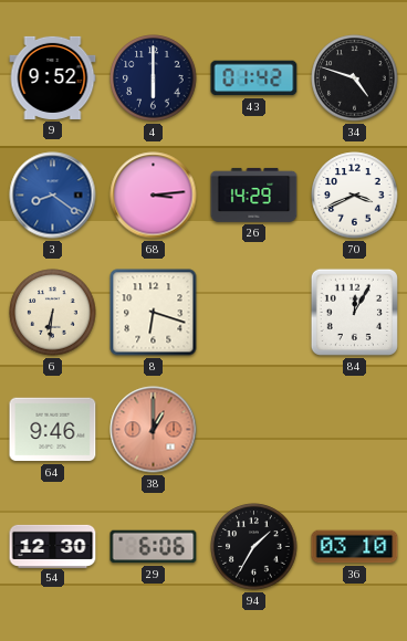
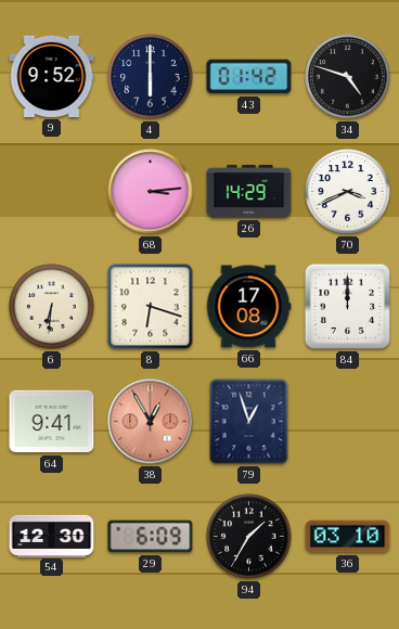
3: 8:21 -> none
66: none -> 17:08
84: 12:05 -> 12:00
64: 9:46 -> 9:41
38: 1:00 -> 12:55
79: none -> 12:57
29: 6:06 -> 6:09
